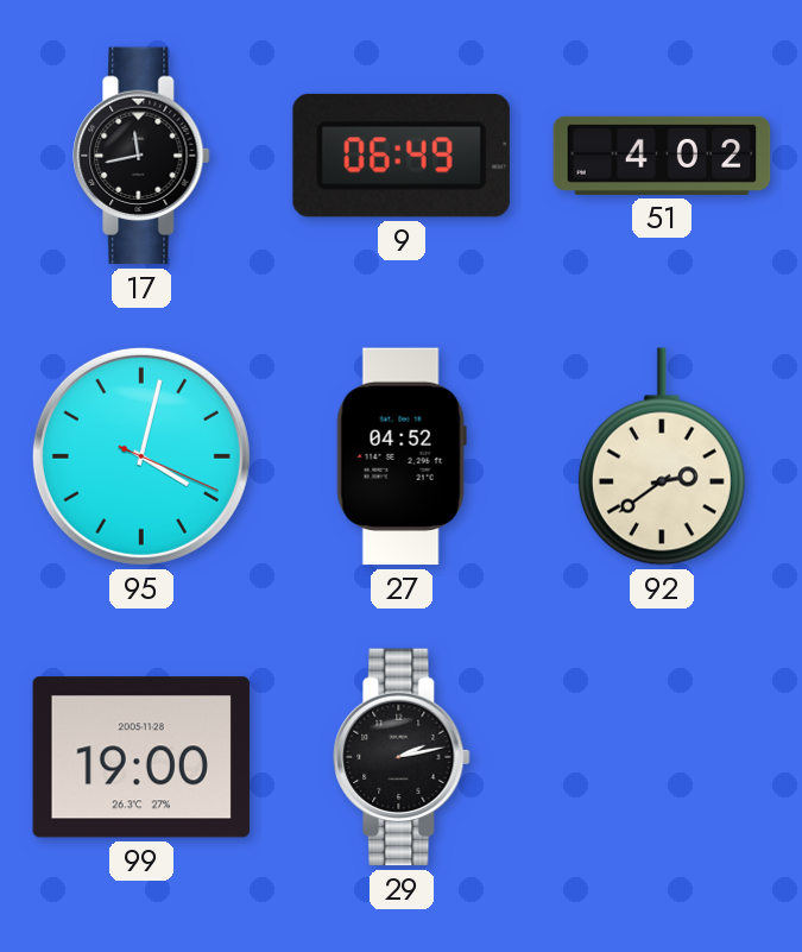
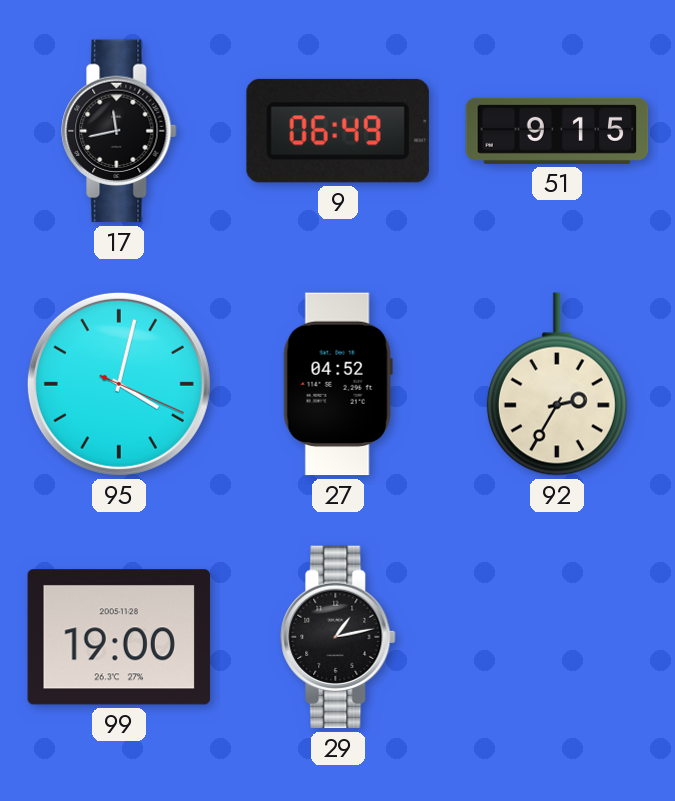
51: 4:02 -> 9:15
92: 2:39 -> 2:35
29: 2:13 -> 1:13
